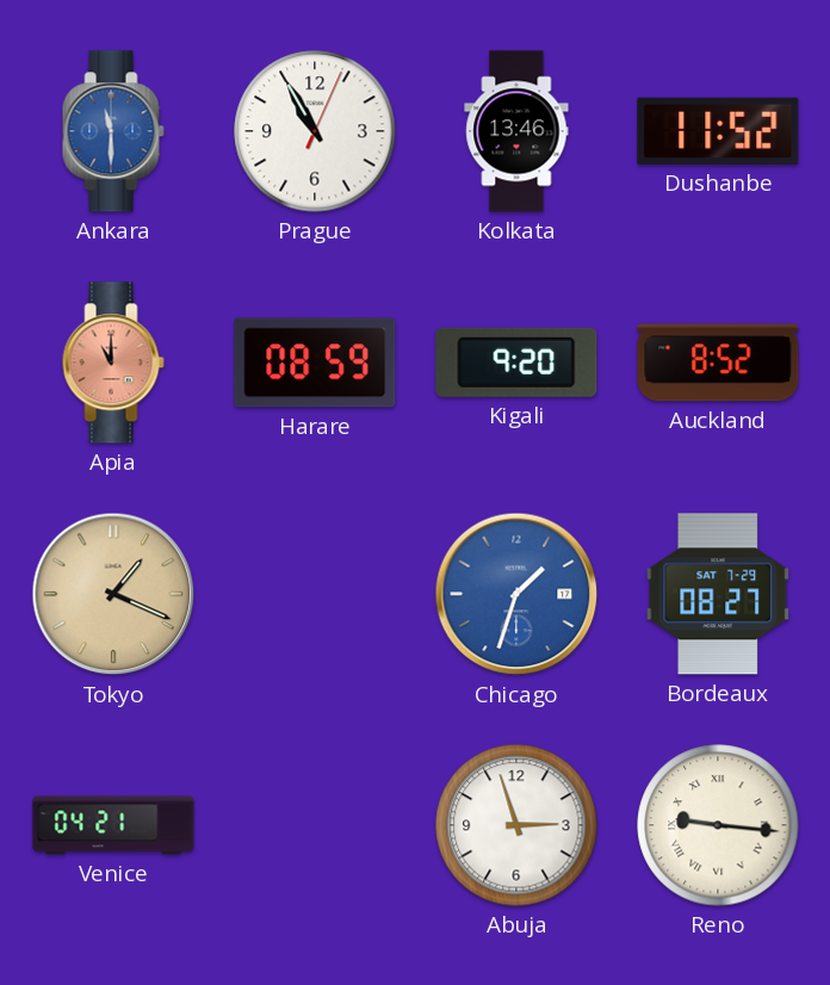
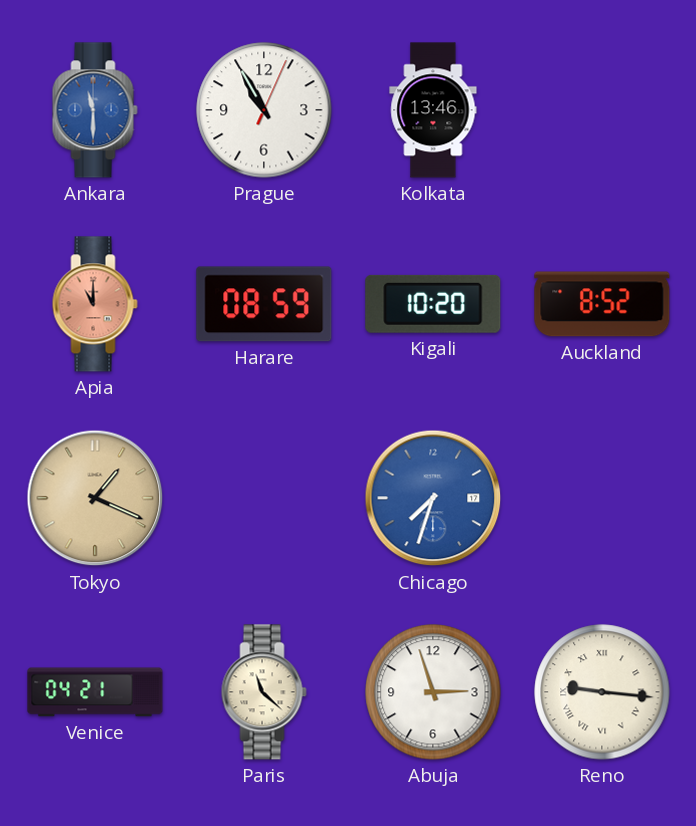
Dushanbe: 11:52 -> none
Kigali: 9:20 -> 10:20
Chicago: 1:33 -> 7:33
Bordeaux: 08:27 -> none
Paris: none -> 11:22
